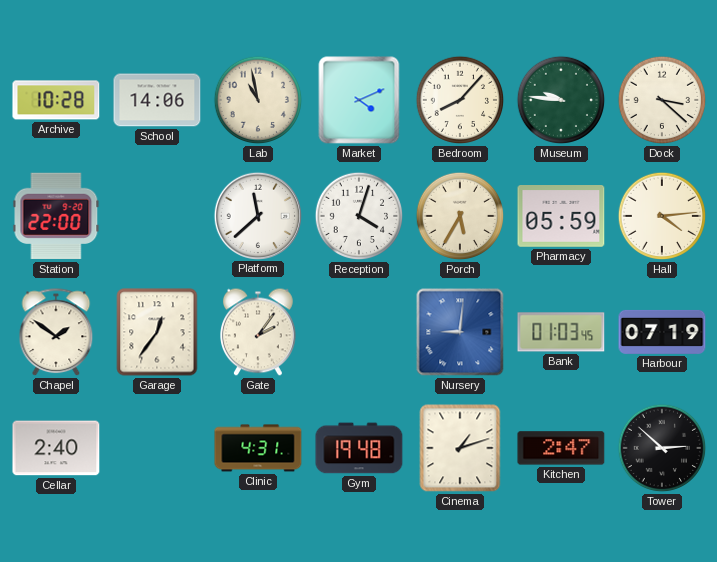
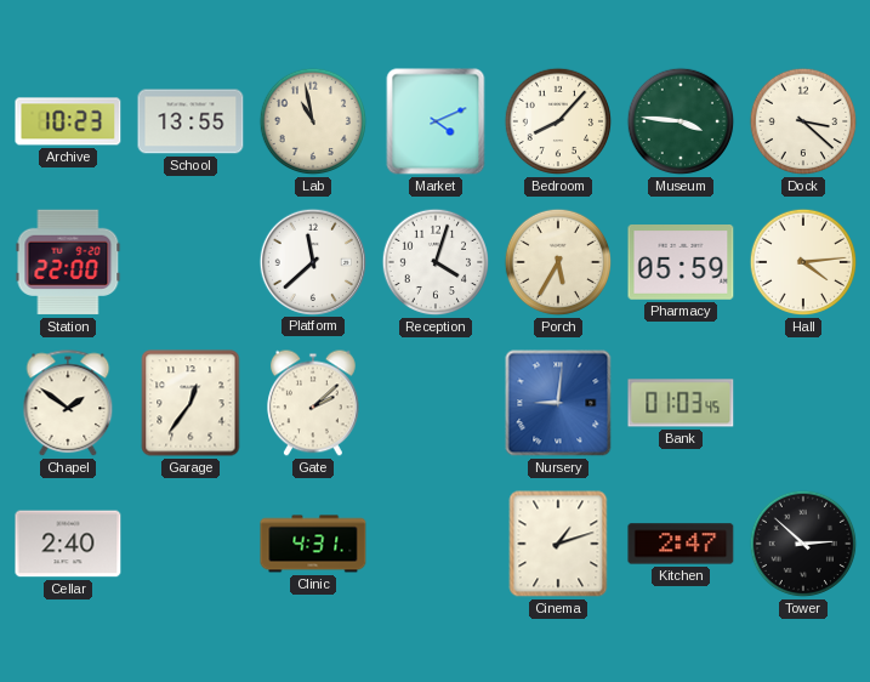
Archive: 10:28 -> 10:23
School: 14:06 -> 13:55
Museum: 9:46 -> 3:46
Gate: 2:06 -> 2:08
Harbour: 07:19 -> none
Gym: 19:48 -> none
